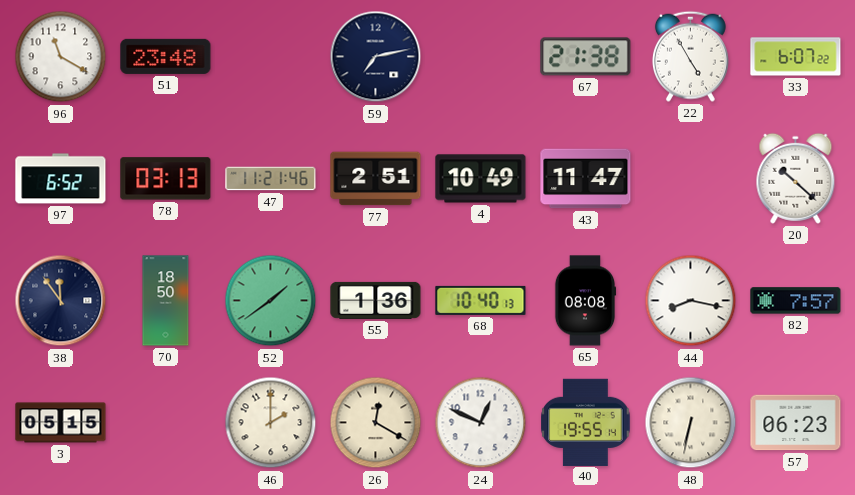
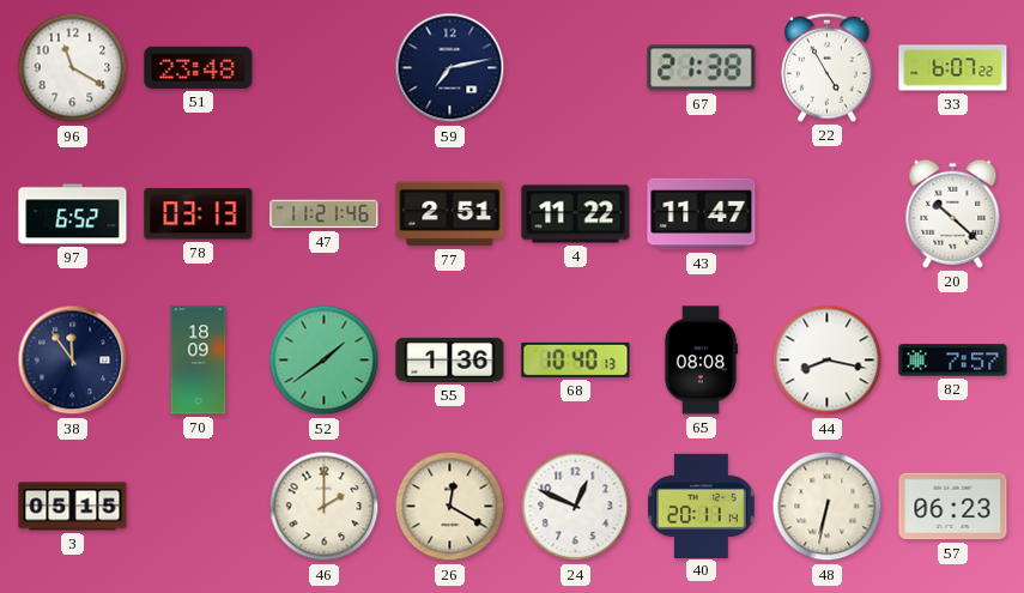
4: 10:49 -> 11:22
70: 18:50 -> 18:09
40: 19:55 -> 20:11
